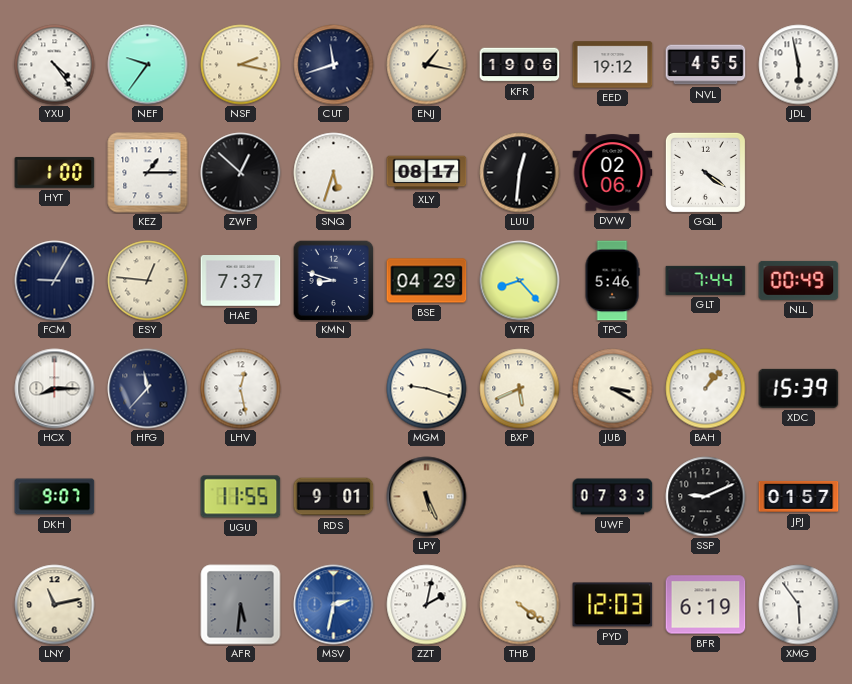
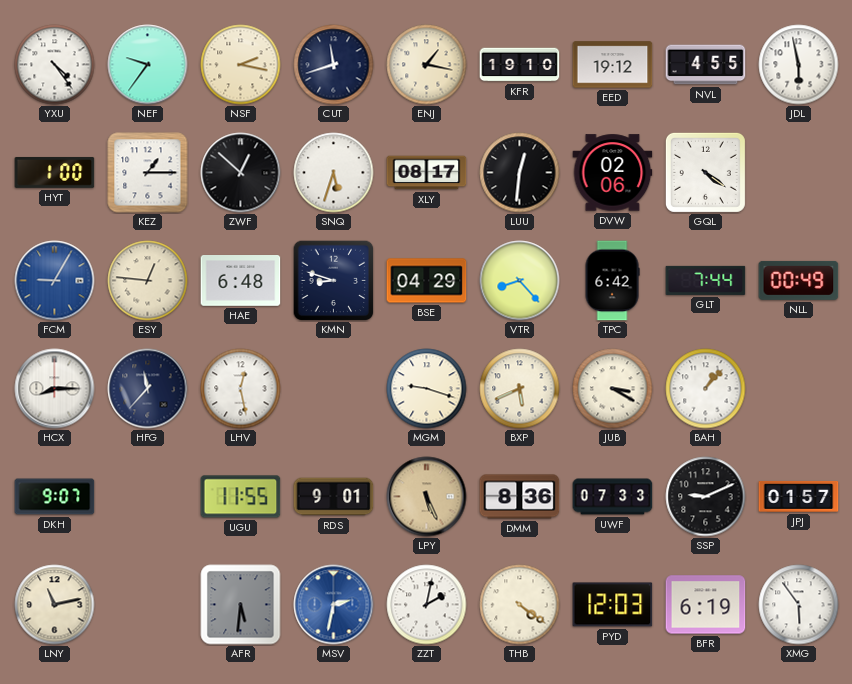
KFR: 19:06 -> 19:10
FCM dial: navy -> blue
HAE: 7:37 -> 6:48
TPC: 5:46 -> 6:42
XDC: 15:39 -> none
DMM: none -> 8:36
